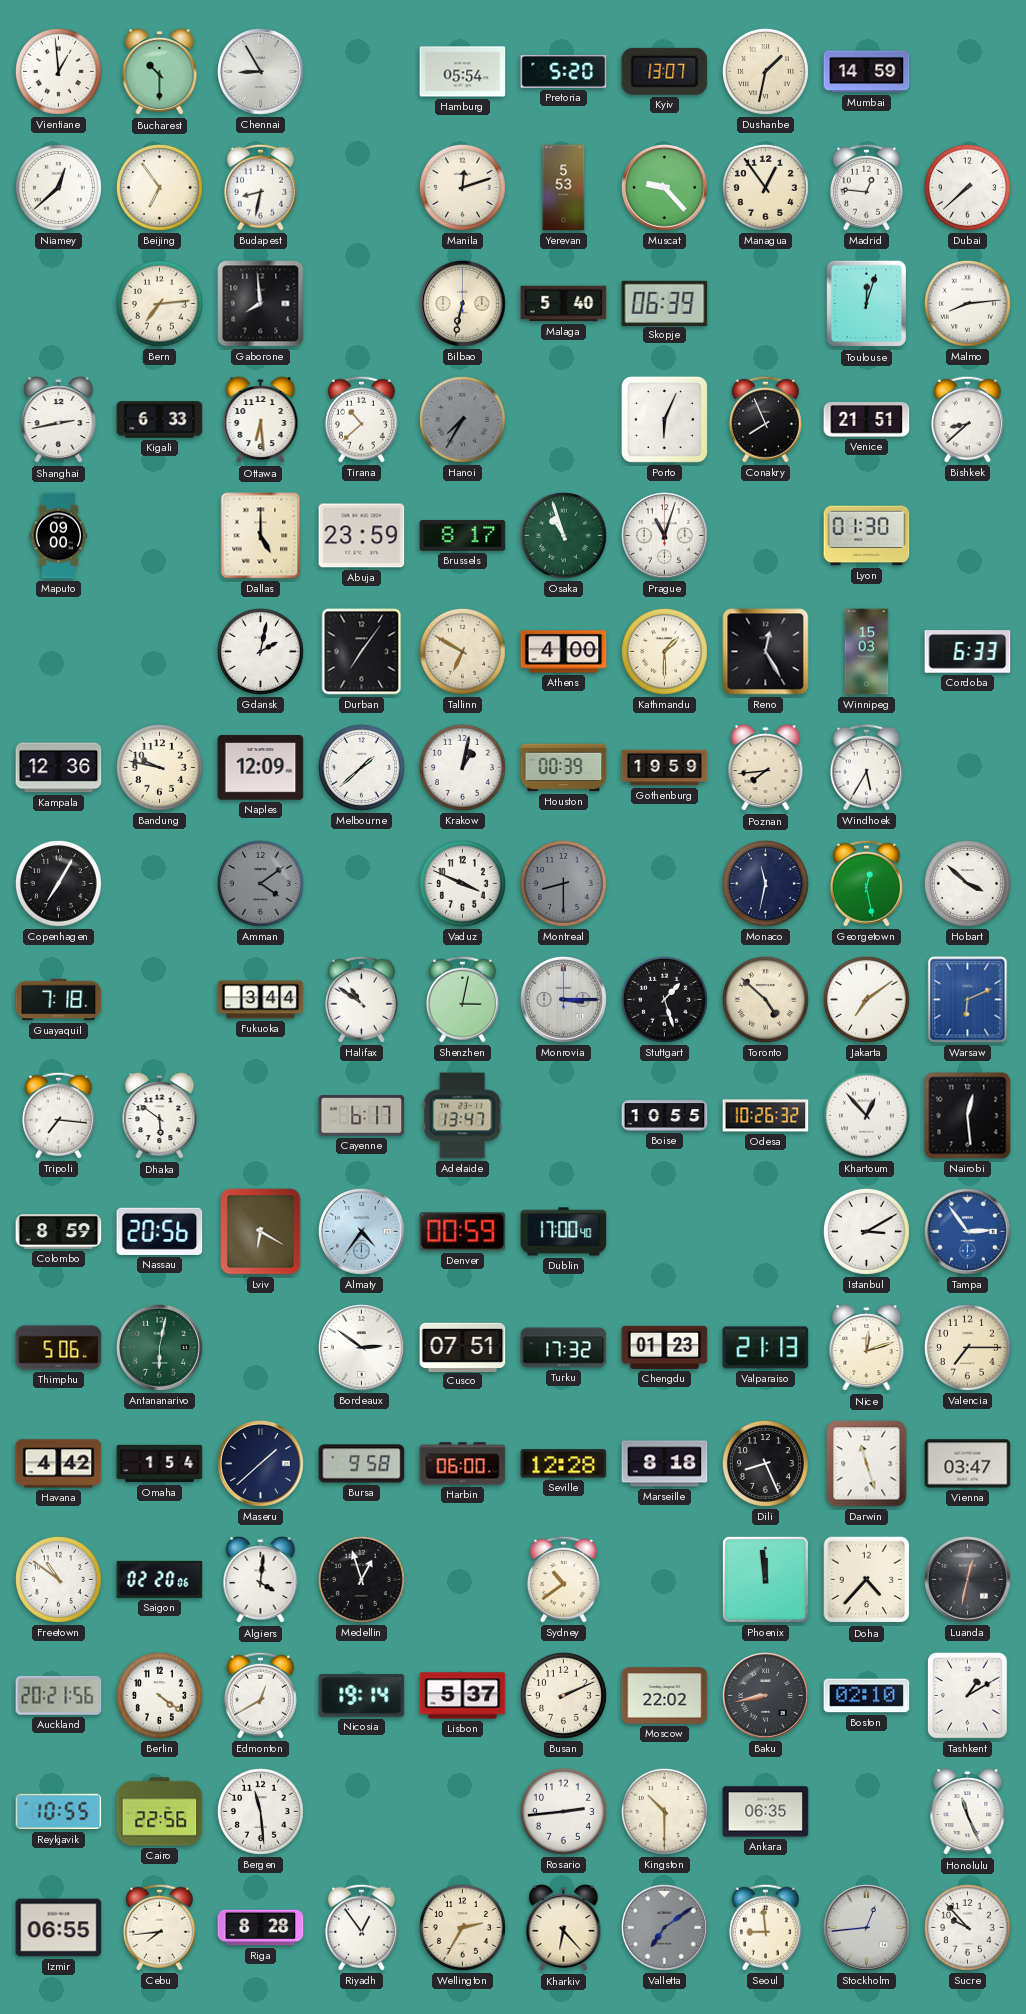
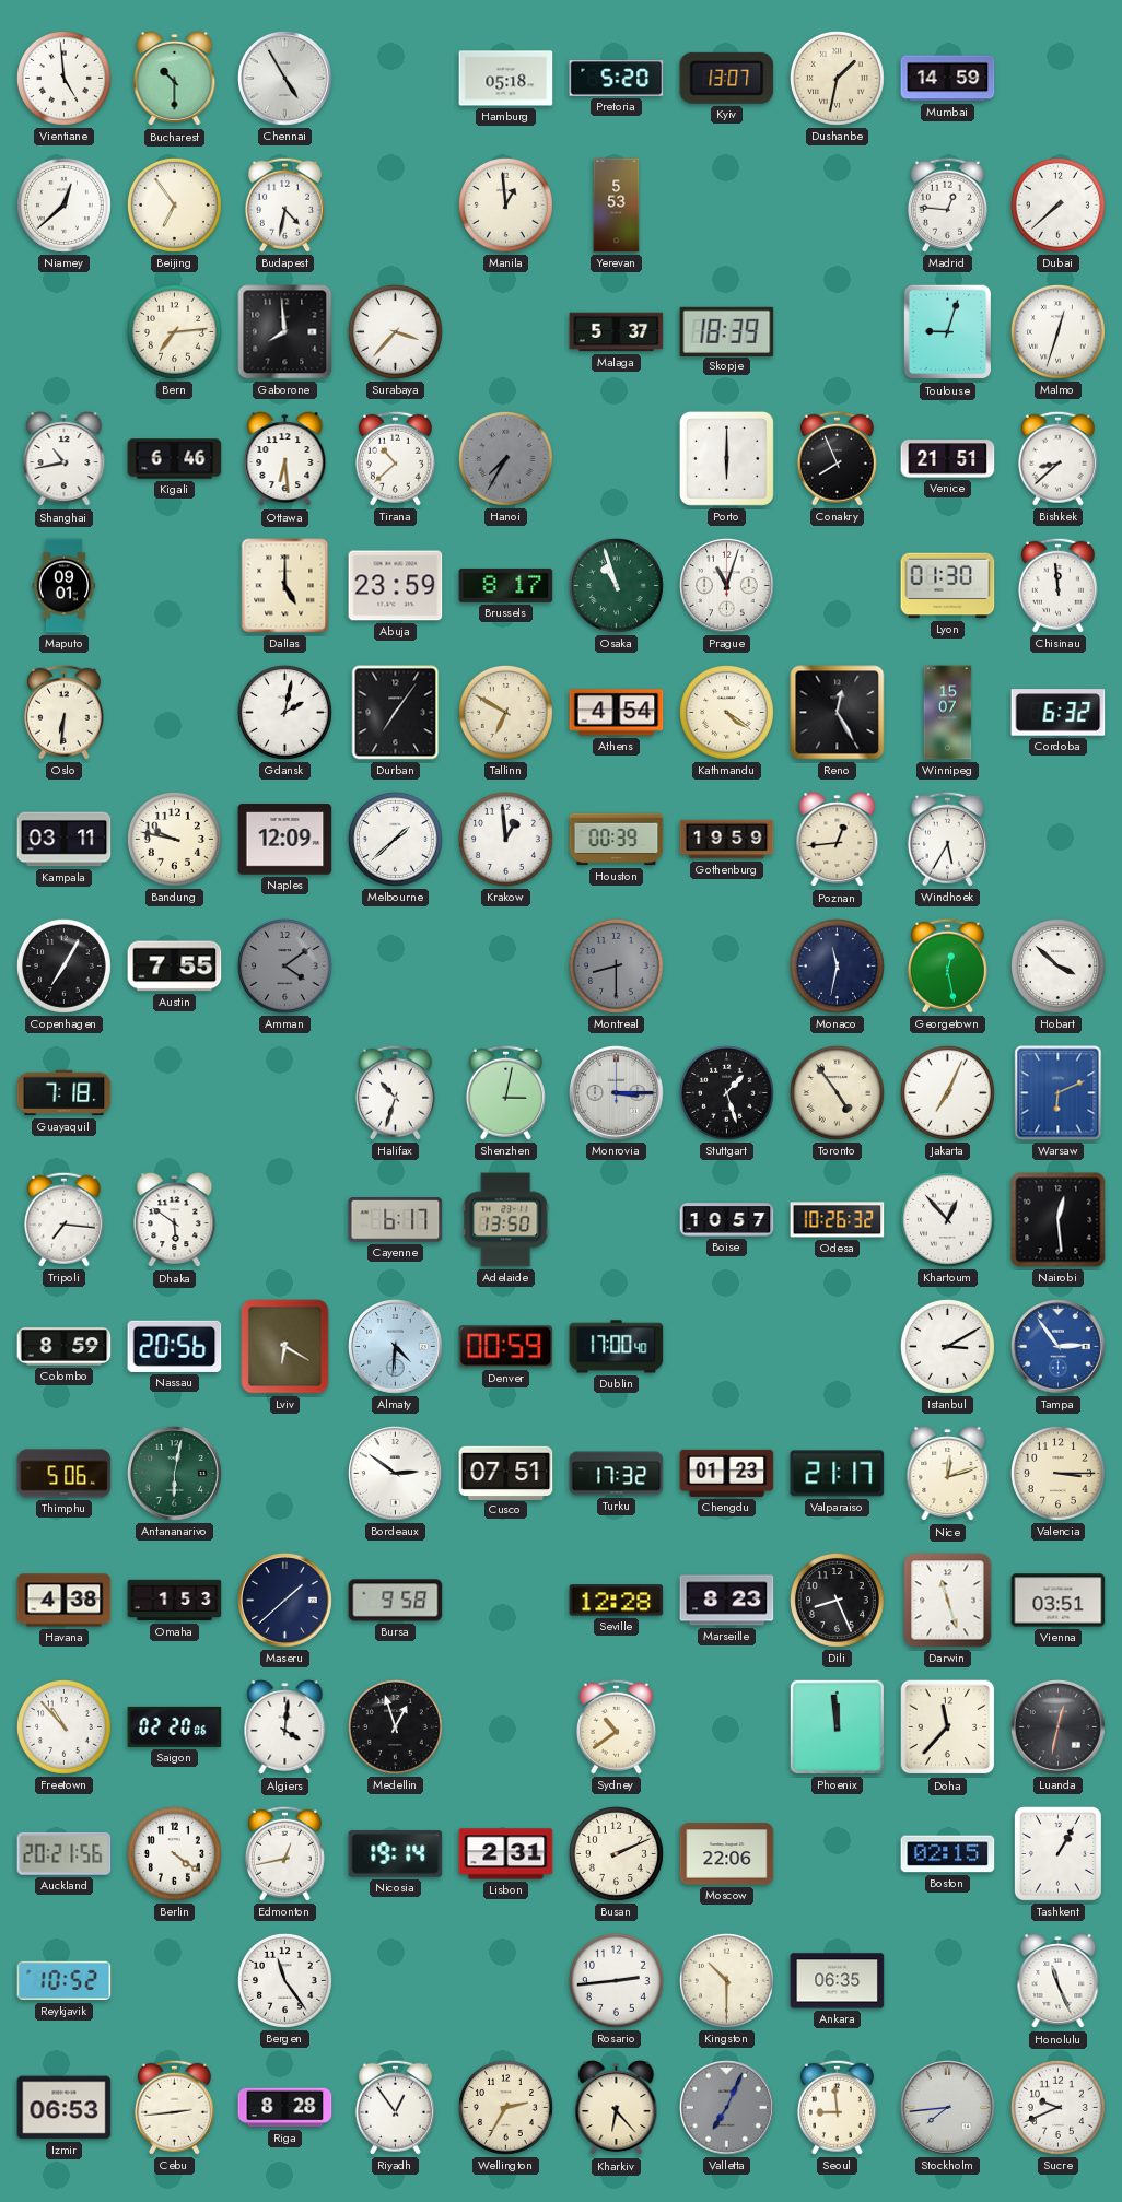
Vientiane: 12:59 -> 4:59
Chennai: 8:55 -> 4:55
Hamburg: 05:54 -> 05:18
Budapest: 8:32 -> 4:32
Manila: 12:12 -> 12:59
Muscat: 9:23 -> none
Managua: 12:54 -> none
Surabaya: none -> 3:37
Bilbao: 6:32 -> none
Malaga: 5:40 -> 5:37
Skopje: 06:39 -> 18:39
Toulouse: 12:03 -> 9:03
Malmo: 8:14 -> 12:33
Shanghai: 2:43 -> 10:43
Kigali: 6:33 -> 6:46
Porto: 6:04 -> 6:00
Maputo: 09:00 -> 09:01
Chisinau: none -> 11:59
Oslo: none -> 6:31
Athens: 4:00 -> 4:54
Kathmandu: 1:30 -> 4:21
Winnipeg: 15:03 -> 15:07
Cordoba: 6:33 -> 6:32
Kampala: 12:36 -> 03:11
Krakow: 1:02 -> 12:59
Poznan: 7:44 -> 12:44
Austin: none -> 7:55
Vaduz: 3:49 -> none
Fukuoka: 3:44 -> none
Halifax: 10:51 -> 10:33
Toronto: 4:52 -> 4:54
Jakarta: 7:09 -> 7:04
Adelaide: 13:47 -> 13:50
Boise: 10:55 -> 10:57
Almaty: 4:36 -> 4:31
Valparaiso: 21:13 -> 21:17
Valencia: 7:15 -> 3:15
Havana: 4:42 -> 4:38
Omaha: 1:54 -> 1:53
Harbin: 06:00 -> none
Marseille: 8:18 -> 8:23
Vienna: 03:47 -> 03:51
Freetown: 10:51 -> 10:53
Doha: 4:37 -> 11:37
Edmonton: 12:40 -> 12:43
Lisbon: 5:37 -> 2:31
Moscow: 22:02 -> 22:06
Baku: 8:43 -> none
Boston: 02:10 -> 02:15
Tashkent: 1:10 -> 1:05
Reykjavik: 10:55 -> 10:52
Cairo: 22:56 -> none
Bergen: 11:29 -> 11:24
Izmir: 06:55 -> 06:53
Cebu: 7:44 -> 2:44
Valletta: 7:09 -> 7:04
Stockholm: 12:44 -> 7:44
Sucre: 9:53 -> 9:41
